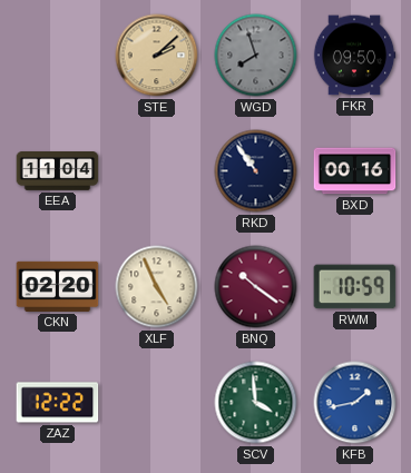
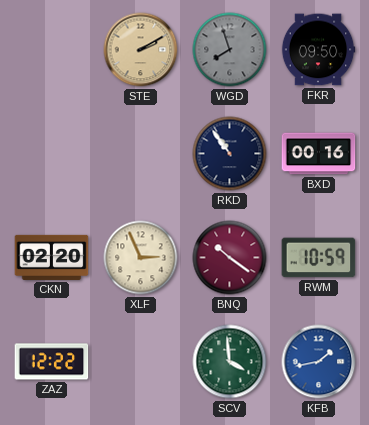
STE: 2:08 -> 2:10
EEA: 11:04 -> none
XLF: 4:56 -> 2:56
